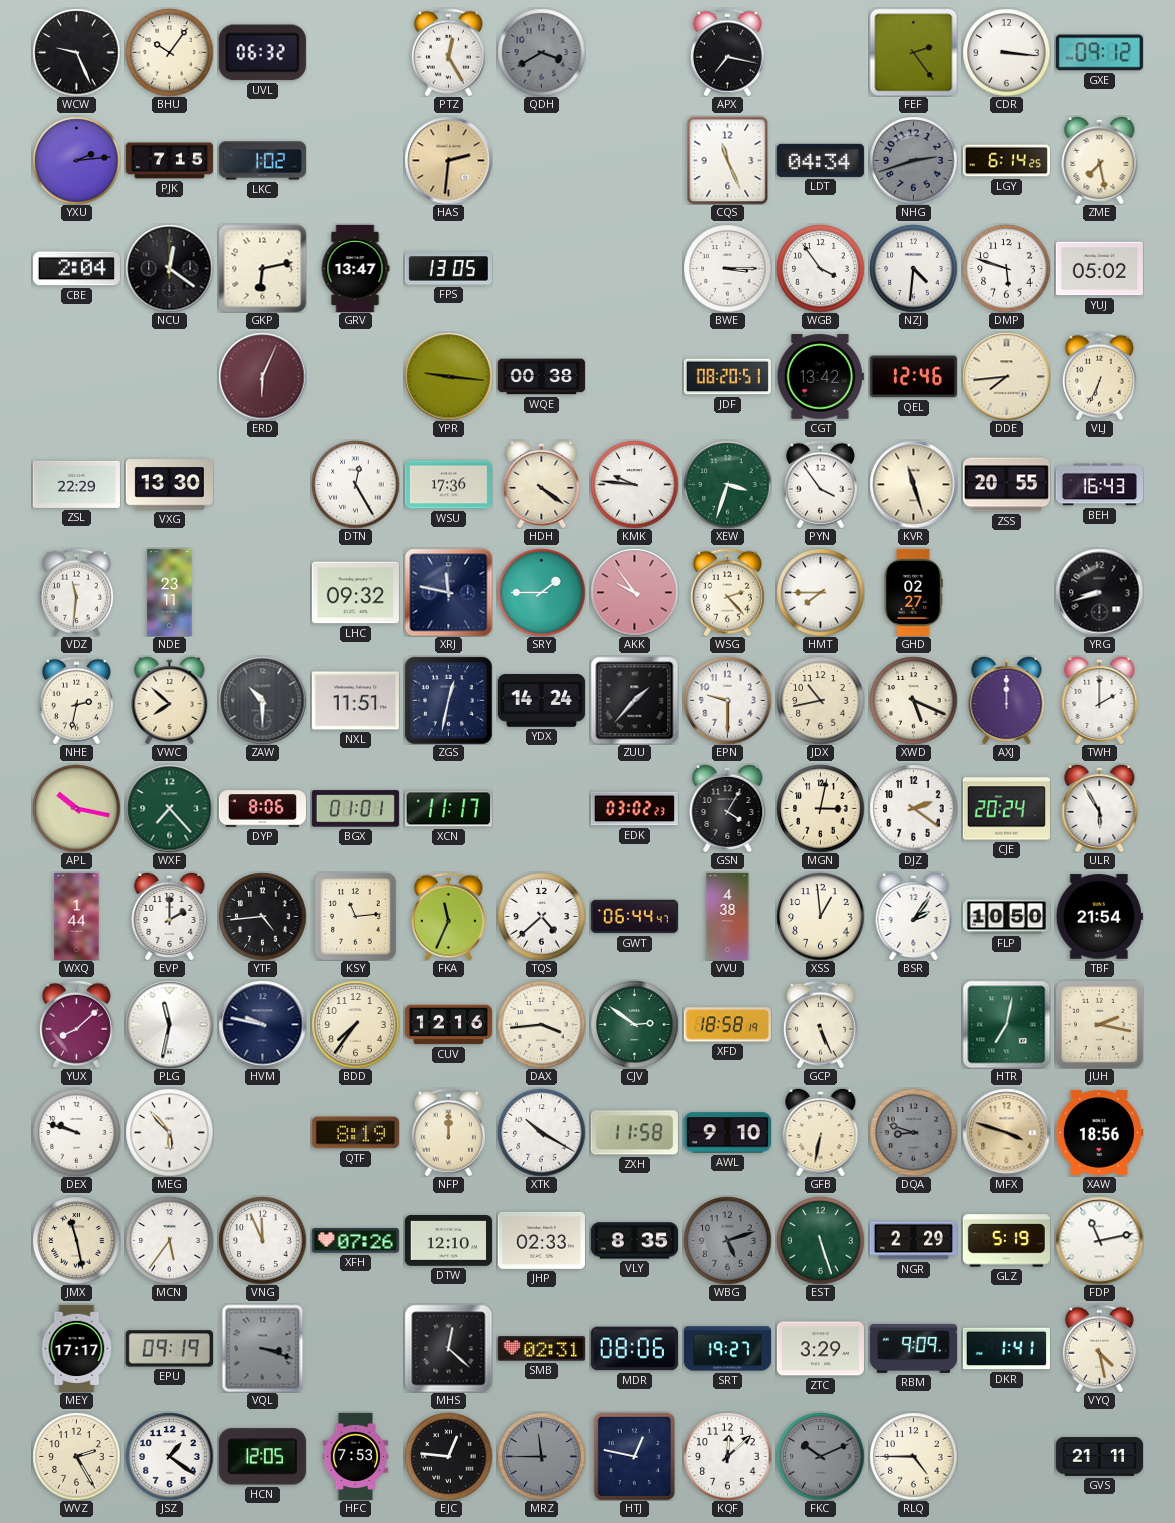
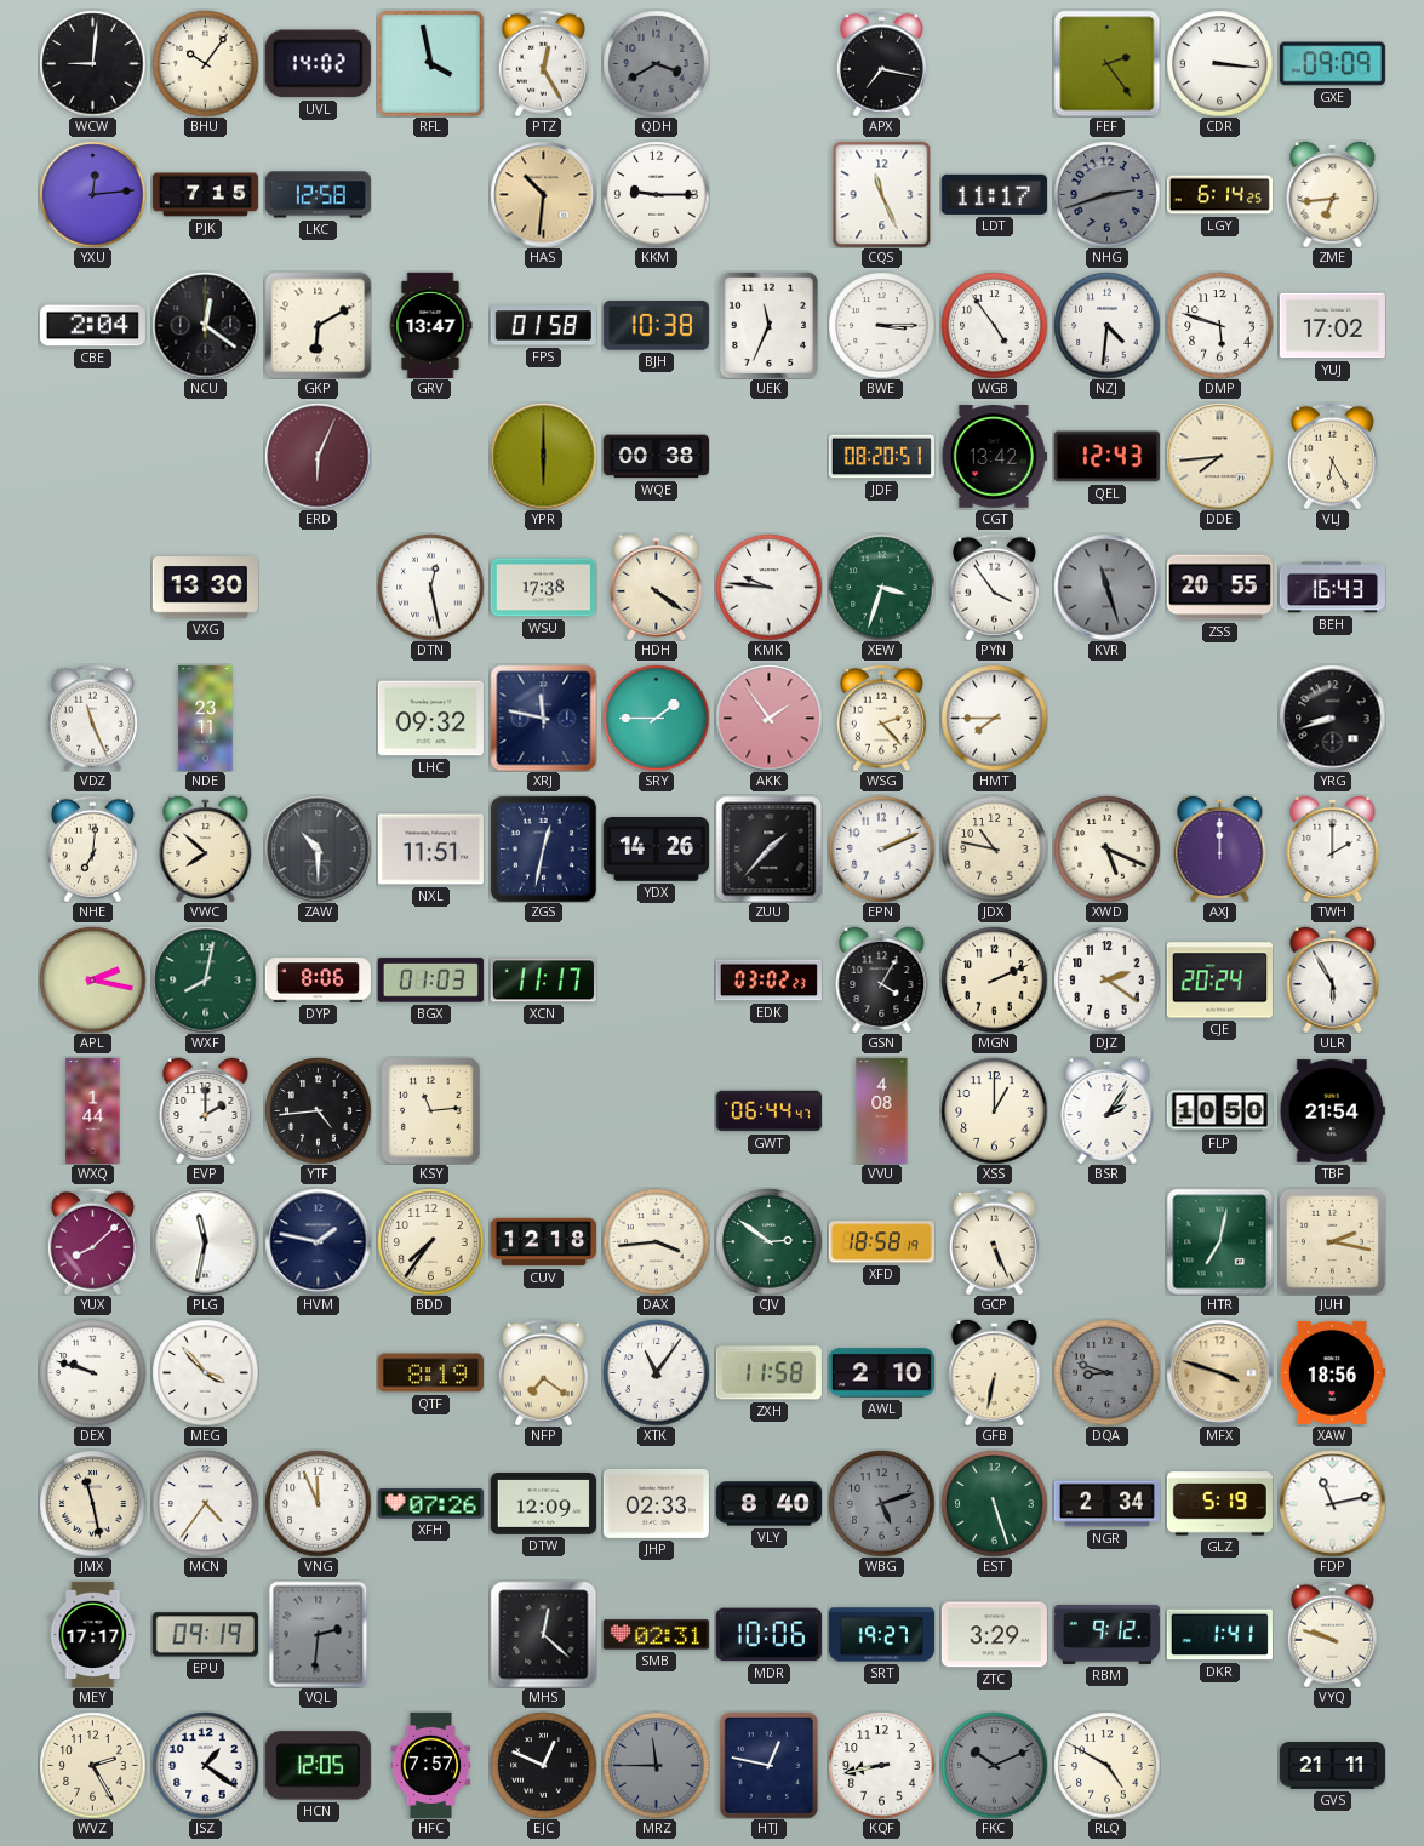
WCW: 9:26 -> 9:01
UVL: 06:32 -> 14:02
RFL: none -> 3:58
GXE: 09:12 -> 09:09
YXU: 2:14 -> 12:14
LKC: 1:02 -> 12:58
HAS: 2:31 -> 10:31
KKM: none -> 9:15
LDT: 04:34 -> 11:17
ZME: 7:28 -> 6:44
GKP: 6:13 -> 6:10
FPS: 13:05 -> 01:58
BJH: none -> 10:38
UEK: none -> 11:34
WGB: 3:54 -> 4:54
YUJ: 05:02 -> 17:02
YPR: 9:16 -> 6:00
QEL: 12:46 -> 12:43
VLJ: 6:34 -> 6:25
ZSL: 22:29 -> none
DTN: 12:25 -> 12:28
WSU: 17:36 -> 17:38
KVR dial: cream -> grey
VDZ: 11:31 -> 11:26
AKK: 9:54 -> 1:54
GHD: 02:27 -> none
NHE: 2:32 -> 7:01
YDX: 14:24 -> 14:26
EPN: 9:30 -> 2:11
JDX: 10:43 -> 10:47
APL: 10:17 -> 2:17
WXF: 7:23 -> 8:02
BGX: 01:01 -> 01:03
MGN: 3:02 -> 2:11
FKA: 11:34 -> none
TQS: 4:38 -> none
VVU: 4:38 -> 4:08
XSS: 12:59 -> 1:00
HVM: 9:47 -> 1:47
CUV: 12:16 -> 12:18
MEG: 5:53 -> 3:53
NFP: 12:00 -> 7:21
XTK: 10:20 -> 11:06
AWL: 9:10 -> 2:10
MCN: 5:36 -> 4:36
DTW: 12:10 -> 12:09
VLY: 8:35 -> 8:40
NGR: 2:29 -> 2:34
VQL: 3:18 -> 2:31
MDR: 08:06 -> 10:06
RBM: 9:09 -> 9:12
VYQ: 4:28 -> 9:48
HFC: 7:53 -> 7:57
EJC: 12:46 -> 12:49
KQF: 12:08 -> 8:43
RLQ: 4:45 -> 4:50
